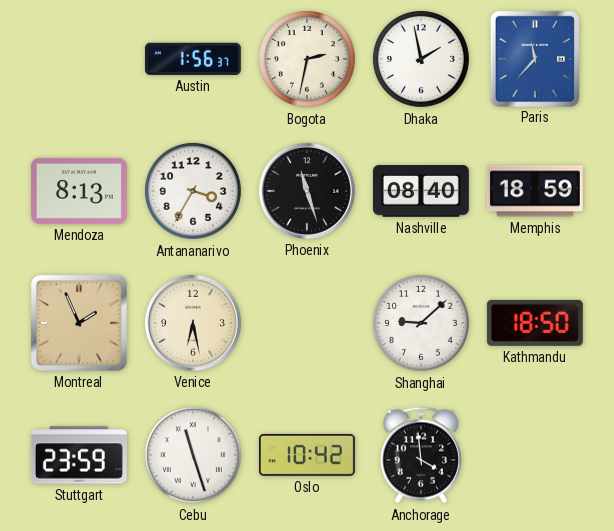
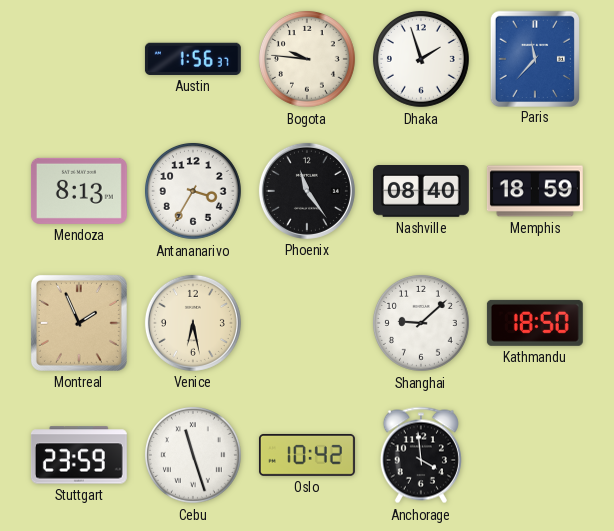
Bogota: 2:32 -> 9:46
Dhaka: 1:58 -> 1:57
Phoenix: 11:27 -> 11:24
